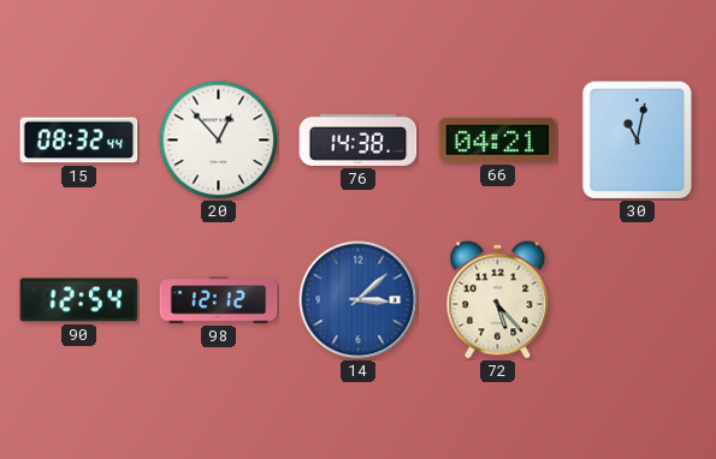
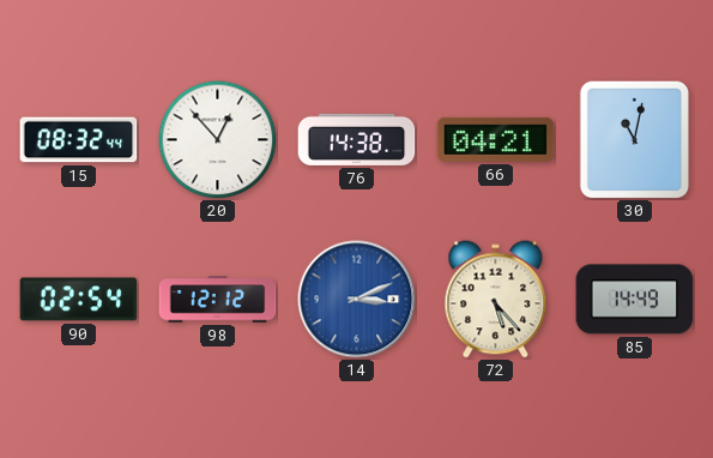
90: 12:54 -> 02:54
14: 3:08 -> 3:11
85: none -> 14:49
